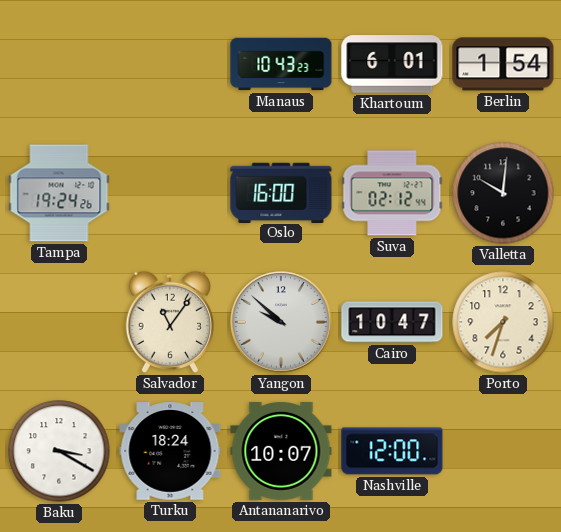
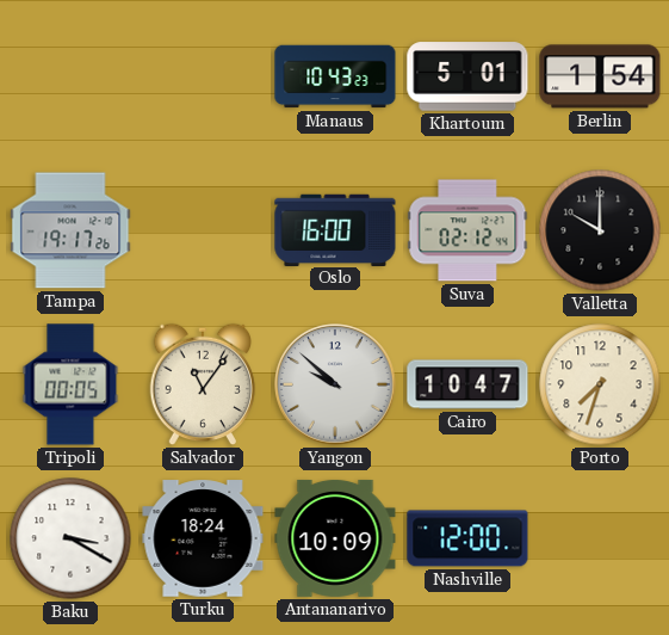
Khartoum: 6:01 -> 5:01
Tampa: 19:24 -> 19:17
Valletta: 10:01 -> 10:00
Tripoli: none -> 00:05
Antananarivo: 10:07 -> 10:09
